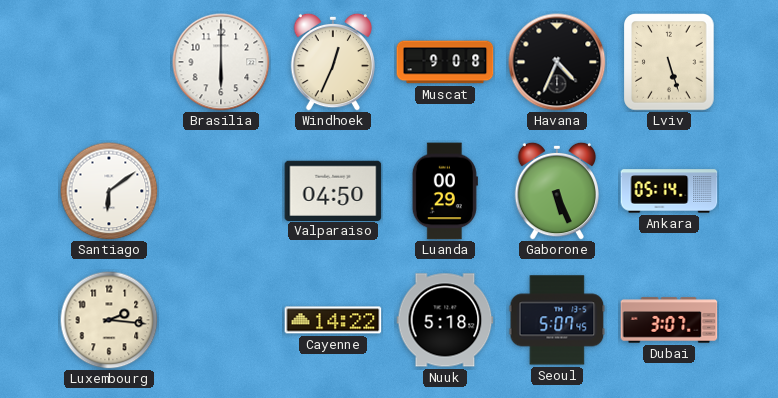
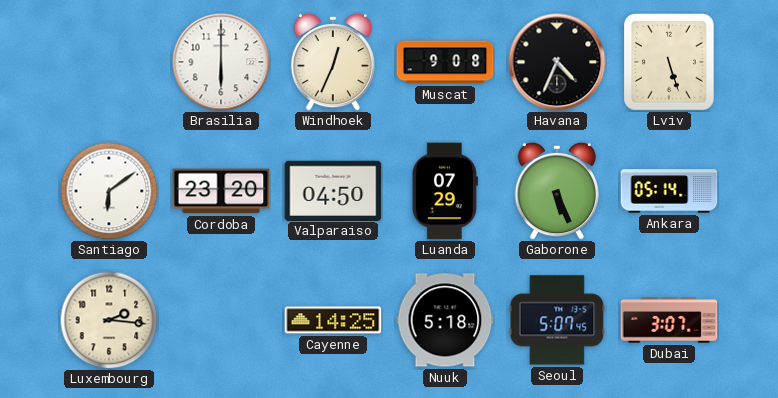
Cordoba: none -> 23:20
Luanda: 00:29 -> 07:29
Cayenne: 14:22 -> 14:25
